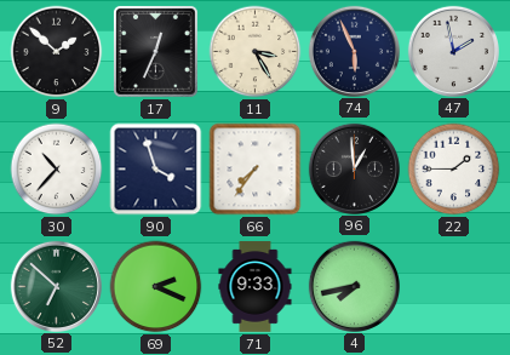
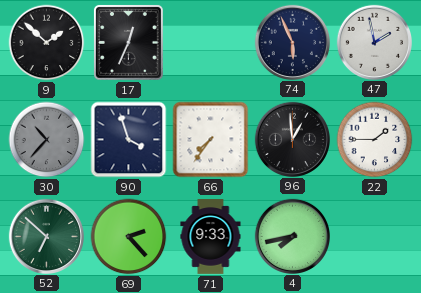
11: 3:25 -> none
30 dial: white -> grey
69: 2:19 -> 2:23
